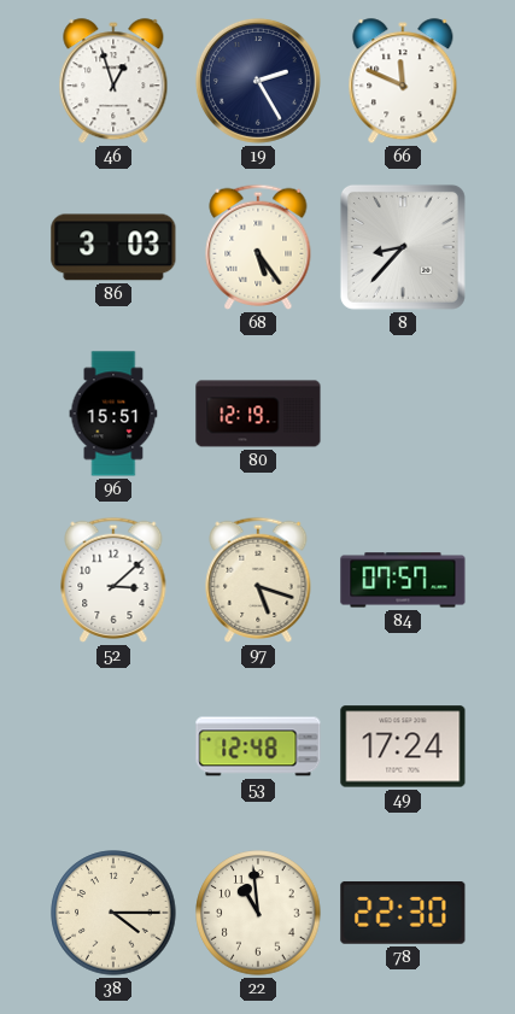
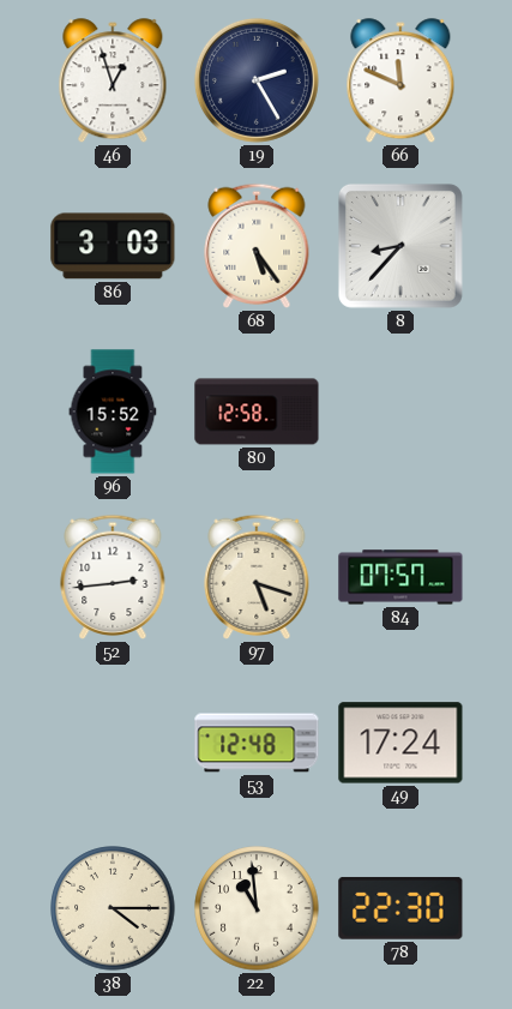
96: 15:51 -> 15:52
80: 12:19 -> 12:58
52: 3:08 -> 2:44
